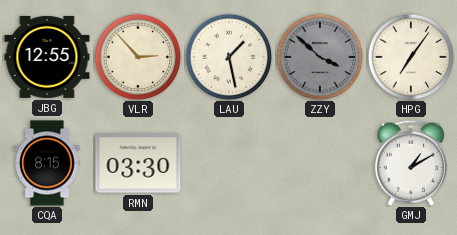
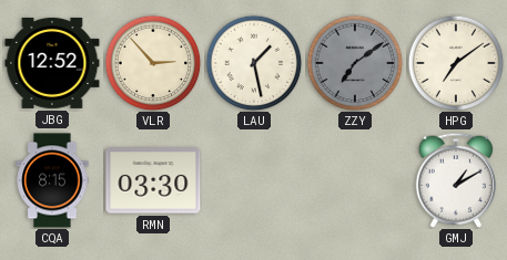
JBG: 12:55 -> 12:52
ZZY: 3:52 -> 7:09
HPG: 7:06 -> 7:09
